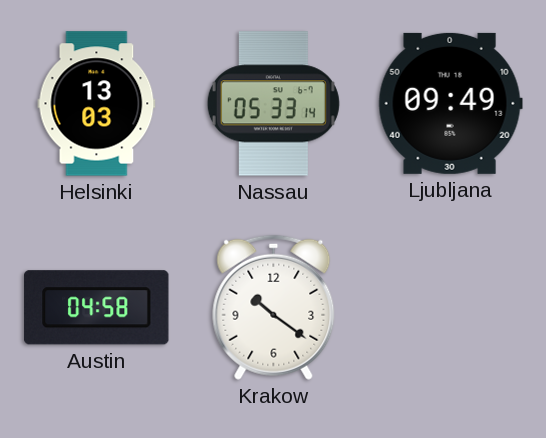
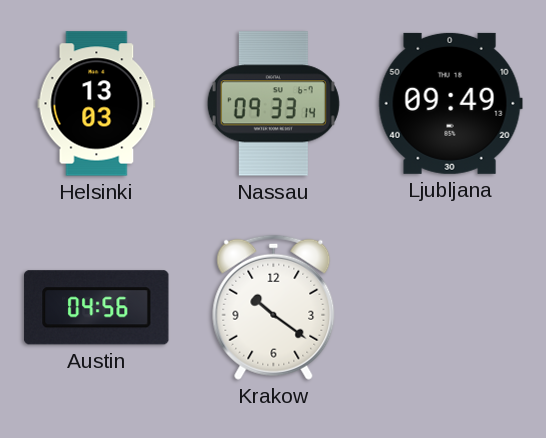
Nassau: 05:33 -> 09:33
Austin: 04:58 -> 04:56
